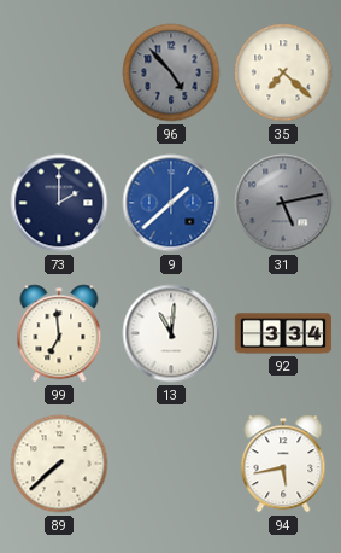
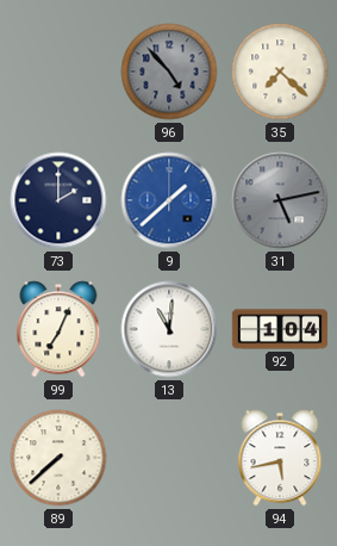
99: 6:59 -> 7:04
92: 3:34 -> 1:04
